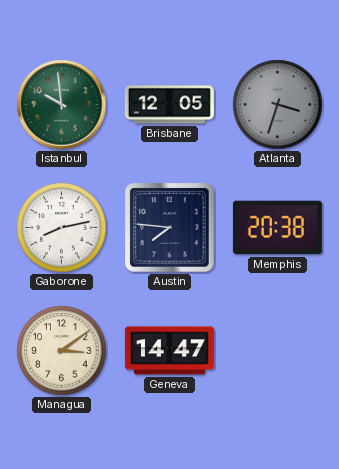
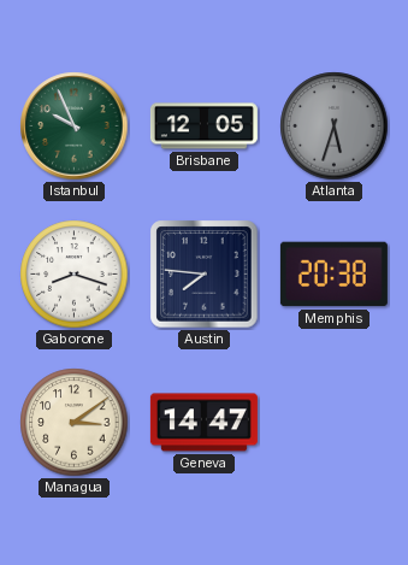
Istanbul: 9:59 -> 9:56
Atlanta: 3:33 -> 5:33
Gaborone: 8:13 -> 8:18
